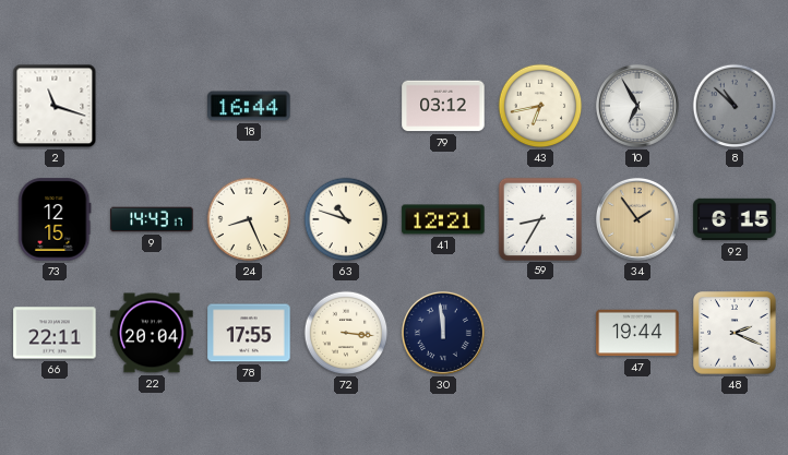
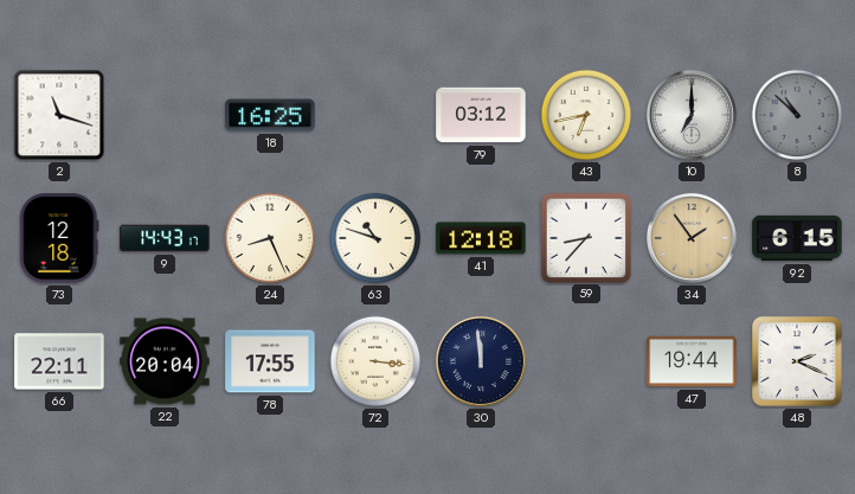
18: 16:44 -> 16:25
10: 6:55 -> 7:00
73: 12:15 -> 12:18
41: 12:21 -> 12:18
59: 8:35 -> 8:37
